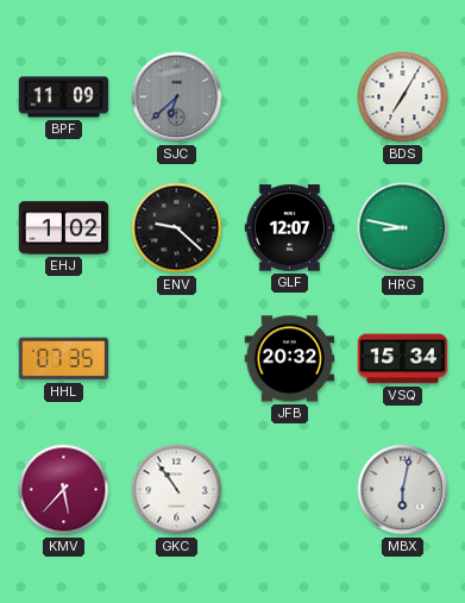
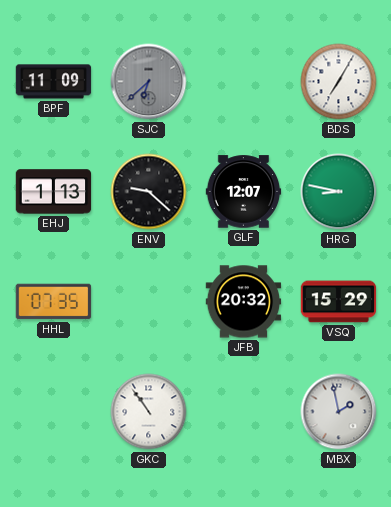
EHJ: 1:02 -> 1:13
VSQ: 15:34 -> 15:29
KMV: 5:37 -> none
MBX: 6:02 -> 1:58
